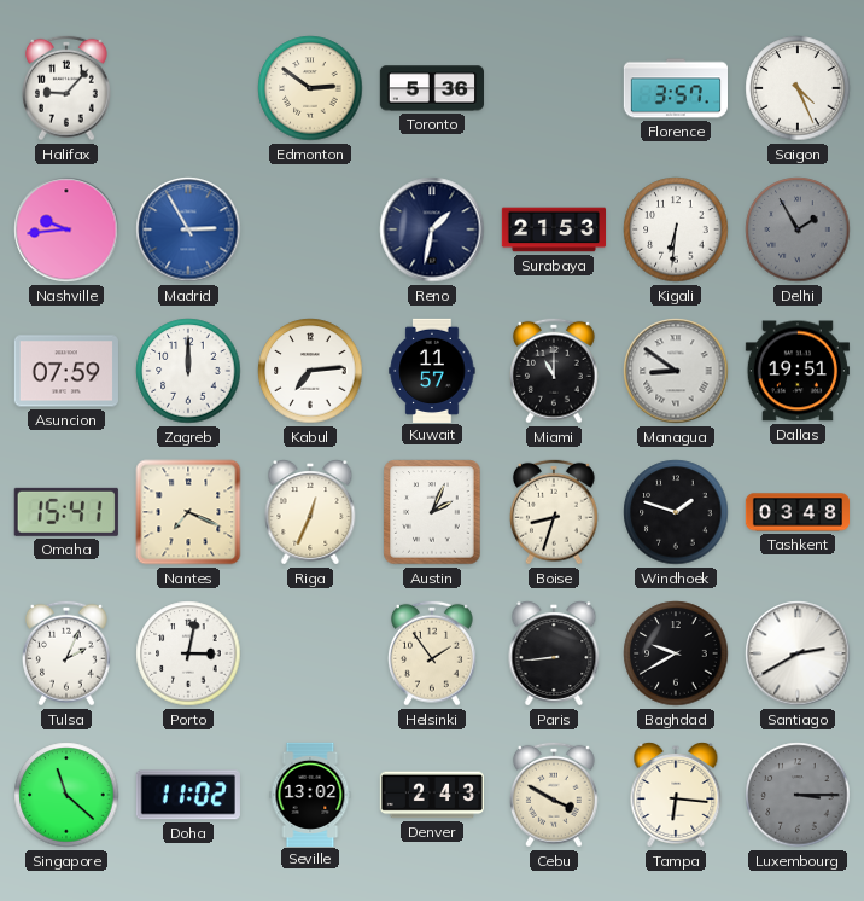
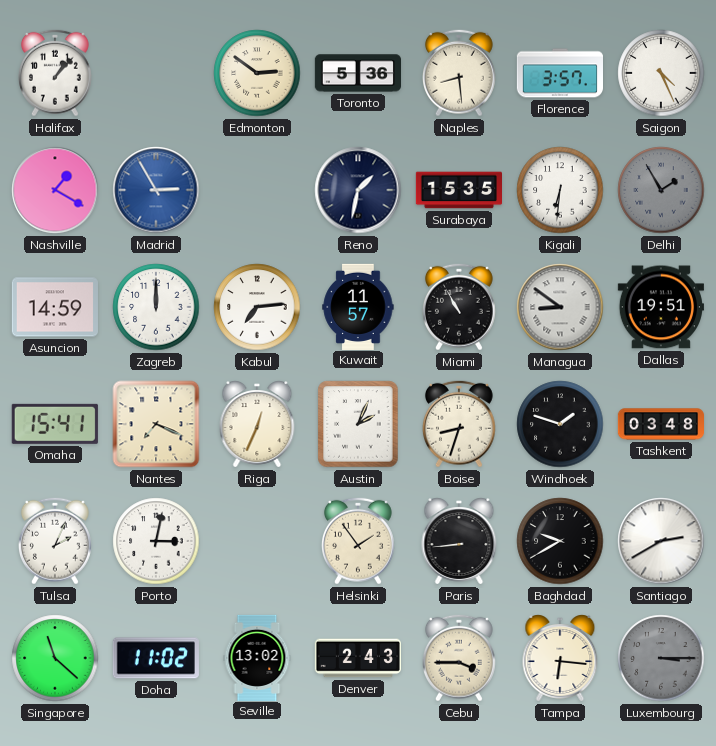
Halifax: 9:07 -> 1:07
Naples: none -> 8:29
Nashville: 9:44 -> 1:20
Surabaya: 21:53 -> 15:35
Asuncion: 07:59 -> 14:59
Miami: 11:00 -> 10:55
Cebu: 3:50 -> 3:45
